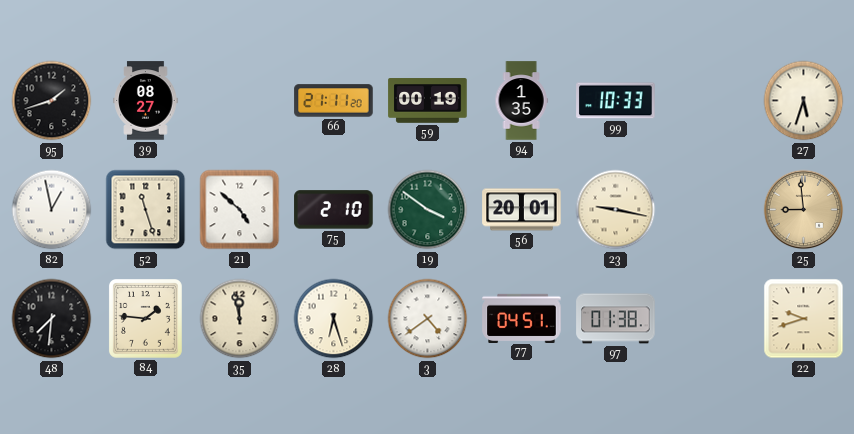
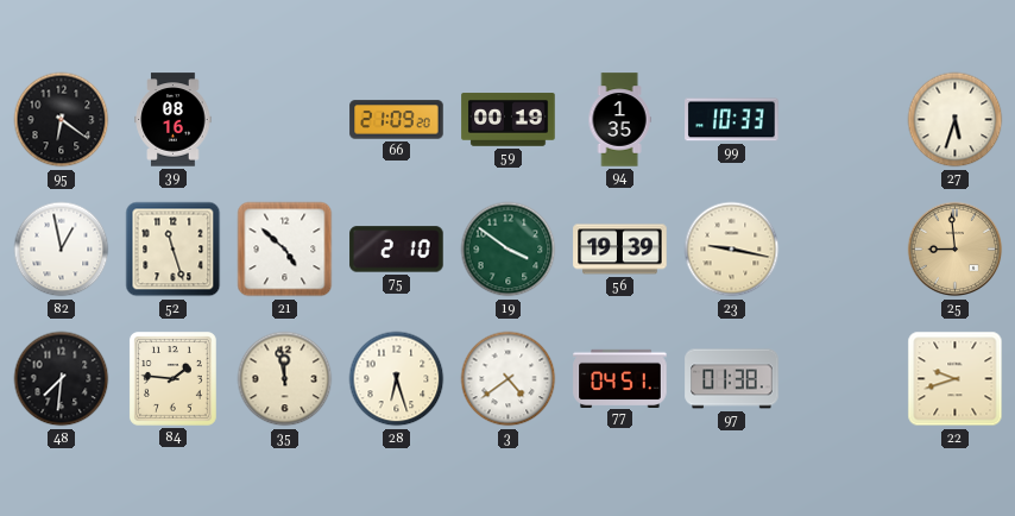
95: 1:42 -> 6:21
39: 08:27 -> 08:16
66: 21:11 -> 21:09
56: 20:01 -> 19:39
